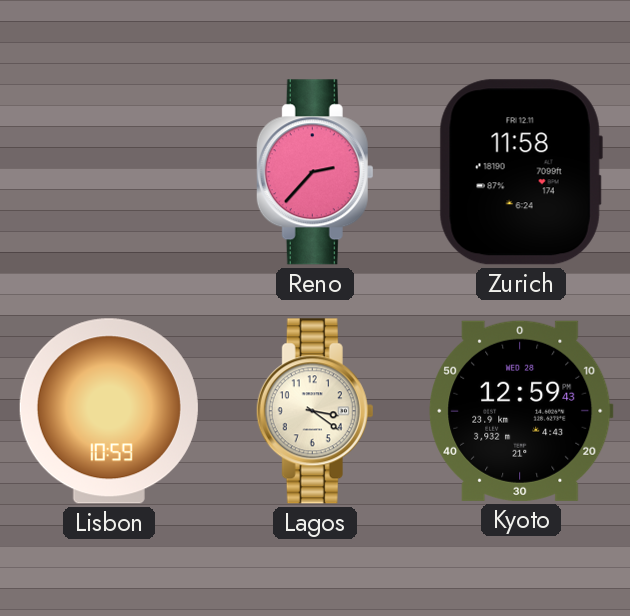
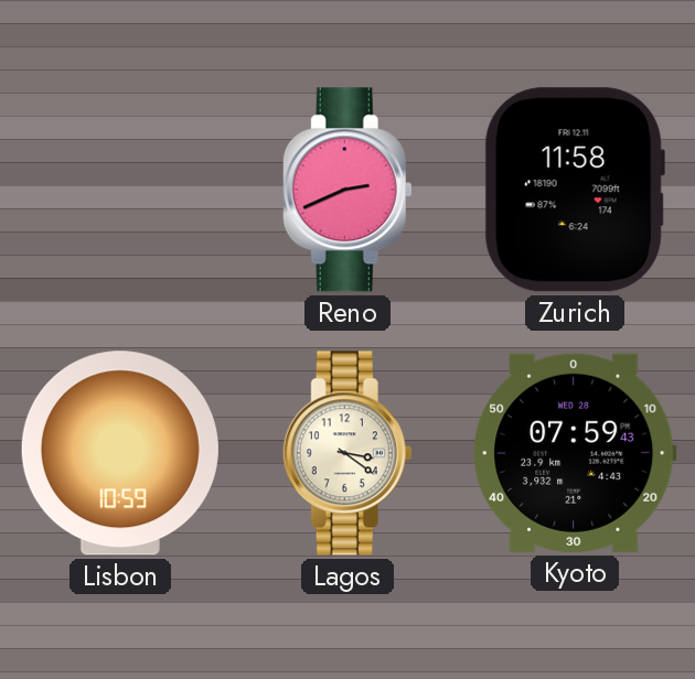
Reno: 2:37 -> 2:41
Kyoto: 12:59 -> 07:59
